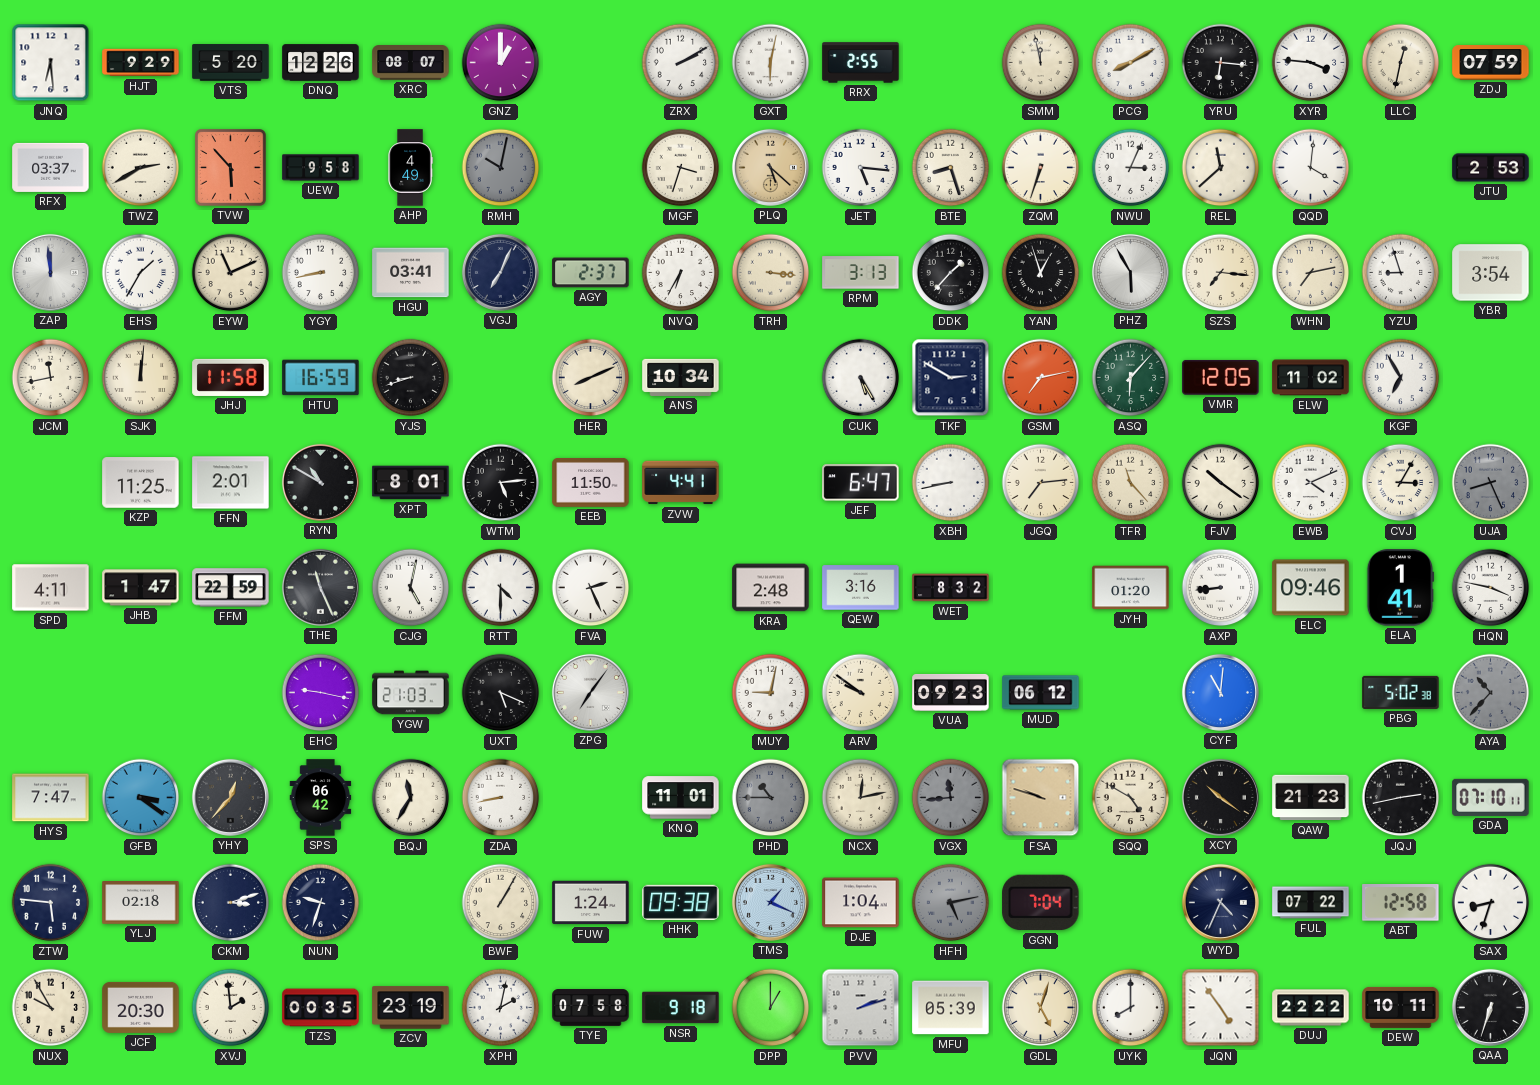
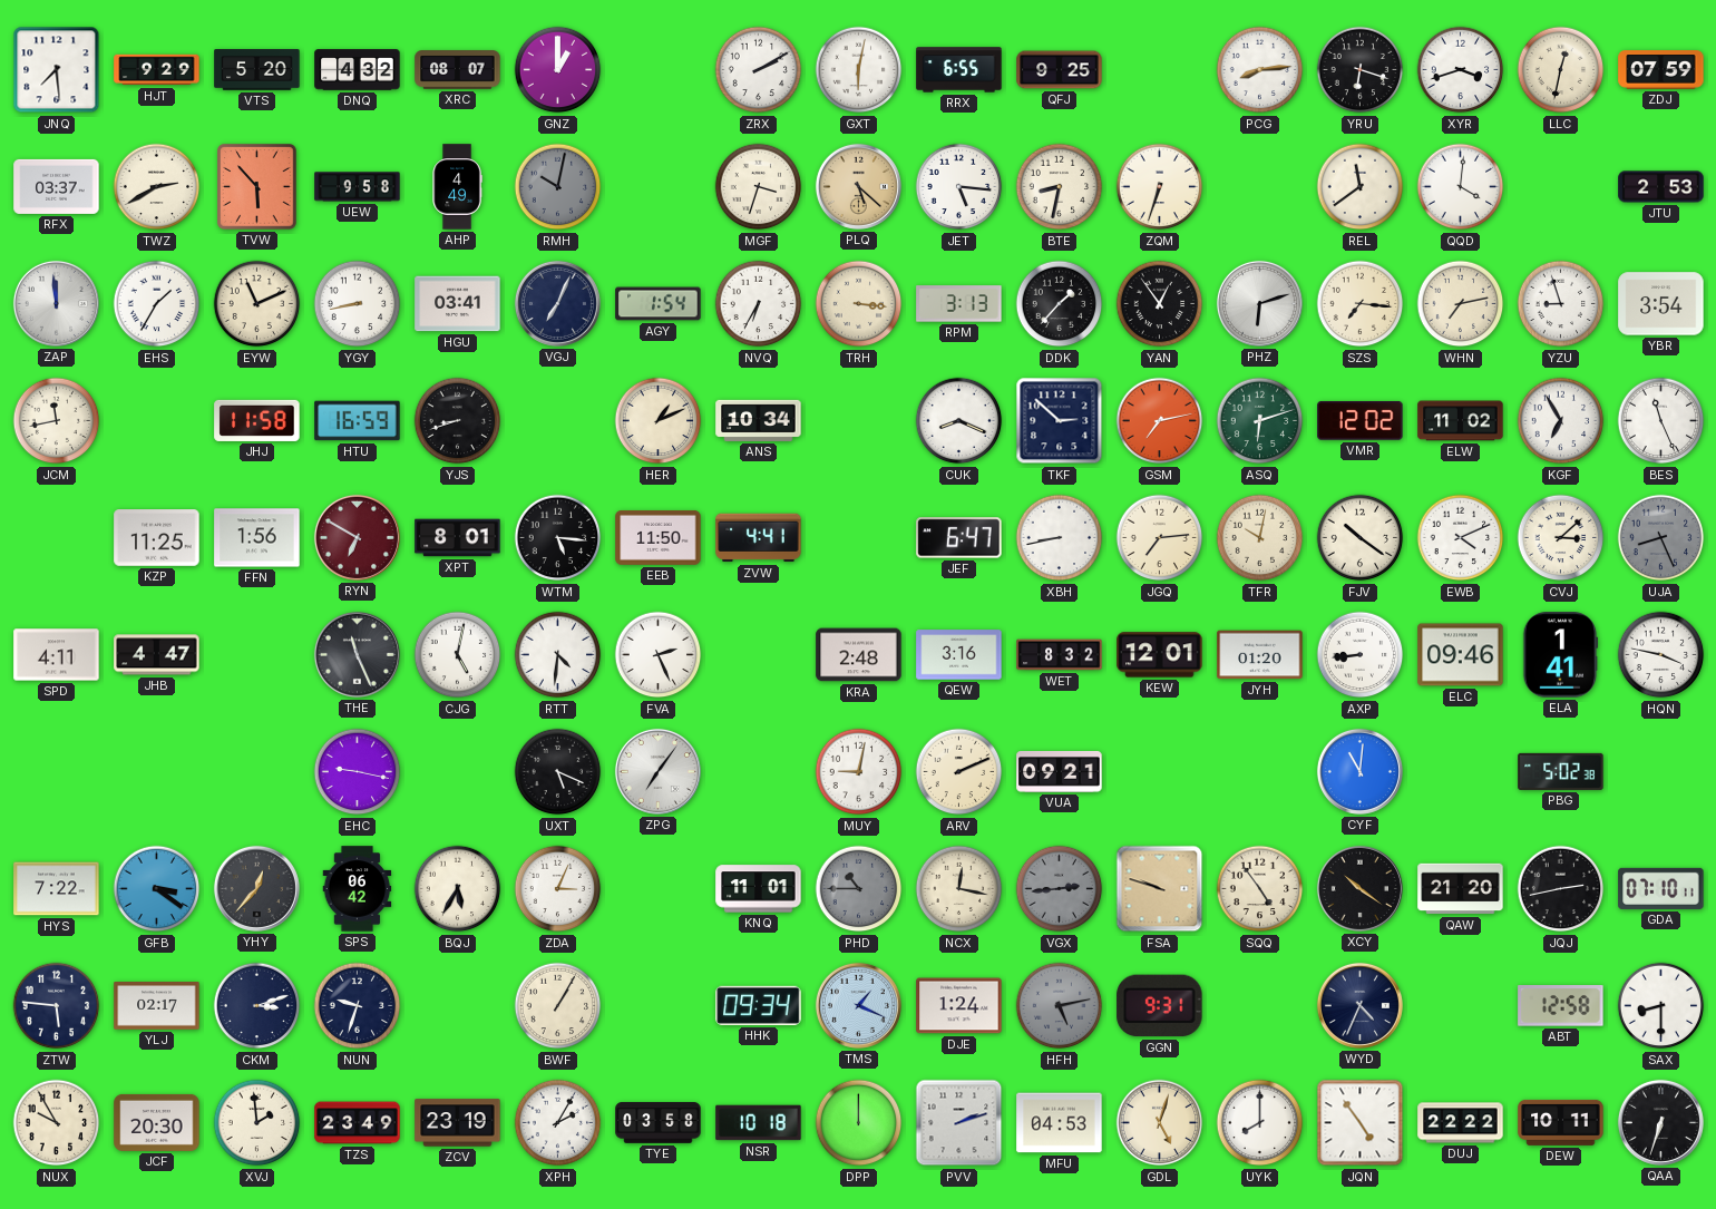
JNQ: 6:29 -> 7:29
DNQ: 12:26 -> 4:32
RRX: 2:55 -> 6:55
QFJ: none -> 9:25
SMM: 11:58 -> none
PCG: 8:10 -> 8:14
YRU: 6:16 -> 6:18
XYR: 3:46 -> 3:42
BTE: 8:27 -> 8:32
NWU: 3:04 -> none
REL: 11:38 -> 11:39
AGY: 2:37 -> 1:54
YAN: 12:57 -> 12:54
PHZ: 5:55 -> 6:12
SJK: 12:01 -> none
HER: 8:11 -> 1:11
CUK: 5:25 -> 8:19
TKF: 2:50 -> 2:52
ASQ: 6:07 -> 6:12
VMR: 12:05 -> 12:02
BES: none -> 11:26
FFN: 2:01 -> 1:56
RYN: 10:50 -> 6:50
RYN dial: black -> burgundy
WTM: 5:14 -> 5:16
TFR: 11:23 -> 10:02
CVJ: 3:05 -> 3:08
JHB: 1:47 -> 4:47
FFM: 22:59 -> none
RTT: 4:30 -> 4:31
KEW: none -> 12:01
YGW: 21:03 -> none
ARV: 9:51 -> 2:11
VUA: 09:23 -> 09:21
MUD: 06:12 -> none
AYA: 10:37 -> none
HYS: 7:47 -> 7:22
BQJ: 11:35 -> 5:35
ZDA: 8:43 -> 3:04
NCX: 12:13 -> 12:17
VGX: 11:44 -> 2:44
SQQ: 4:50 -> 4:54
QAW: 21:23 -> 21:20
YLJ: 02:18 -> 02:17
FUW: 1:24 -> none
HHK: 09:38 -> 09:34
DJE: 1:04 -> 1:24
GGN: 7:04 -> 9:31
FUL: 07:22 -> none
SAX: 8:33 -> 8:30
TZS: 00:35 -> 23:49
XPH: 2:02 -> 2:05
TYE: 07:58 -> 03:58
NSR: 9:18 -> 10:18
DPP: 1:00 -> 12:00
MFU: 05:39 -> 04:53
